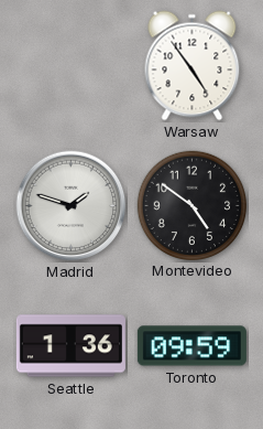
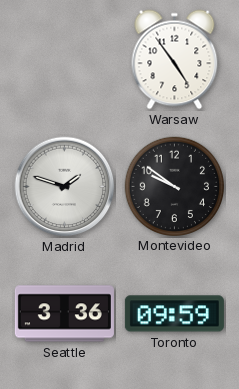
Montevideo: 4:51 -> 9:51
Seattle: 1:36 -> 3:36
